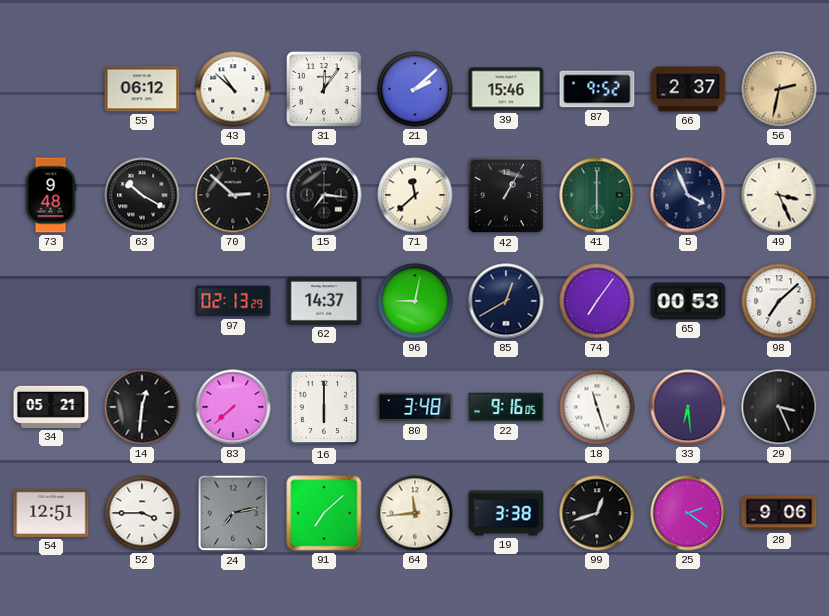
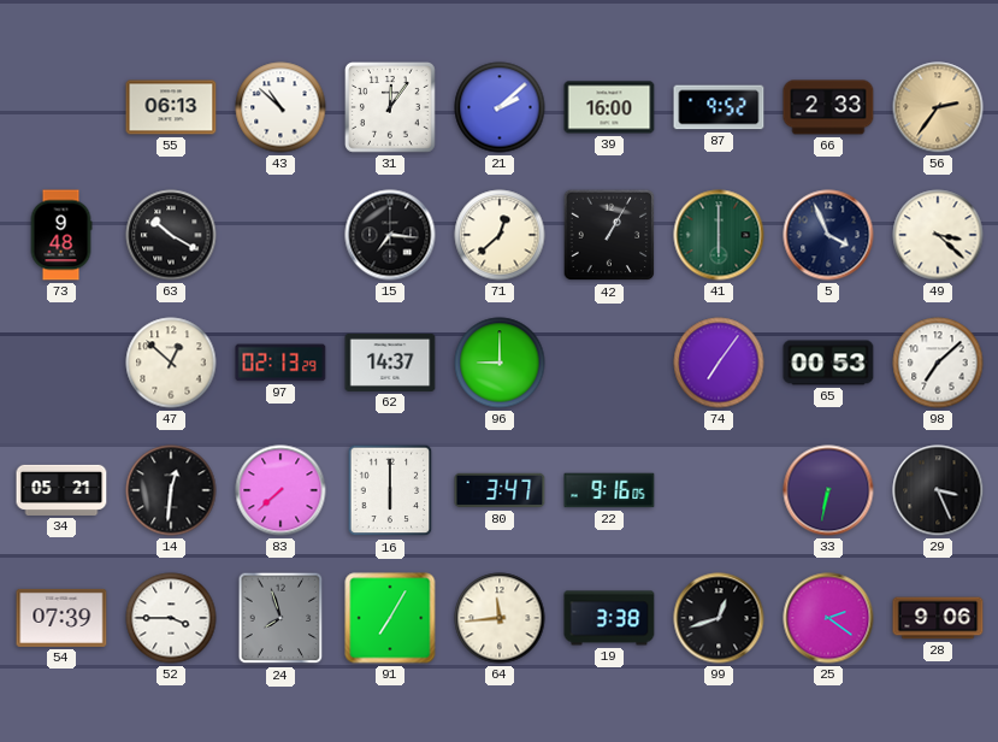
55: 06:12 -> 06:13
39: 15:46 -> 16:00
66: 2:37 -> 2:33
56: 2:32 -> 2:36
70: 2:52 -> none
71: 11:38 -> 12:38
49: 3:26 -> 3:22
47: none -> 12:52
96: 9:02 -> 9:00
85: 12:40 -> none
80: 3:48 -> 3:47
18: 11:27 -> none
33: 6:29 -> 6:32
54: 12:51 -> 07:39
24: 7:13 -> 7:57
91: 7:08 -> 7:05
